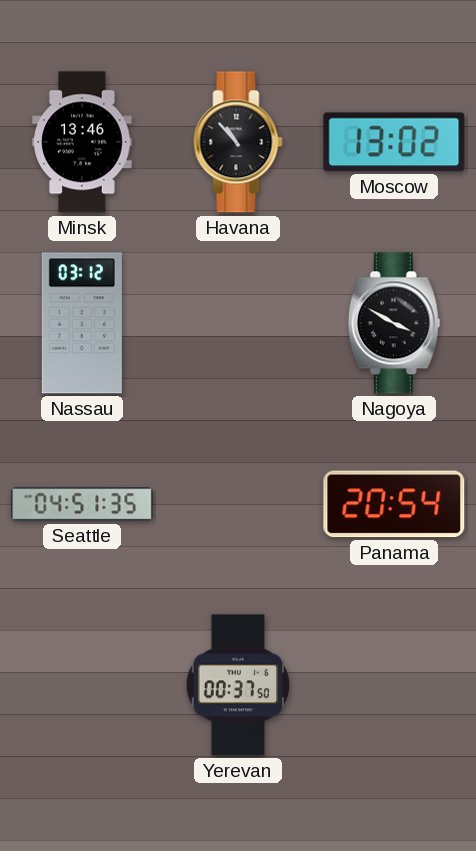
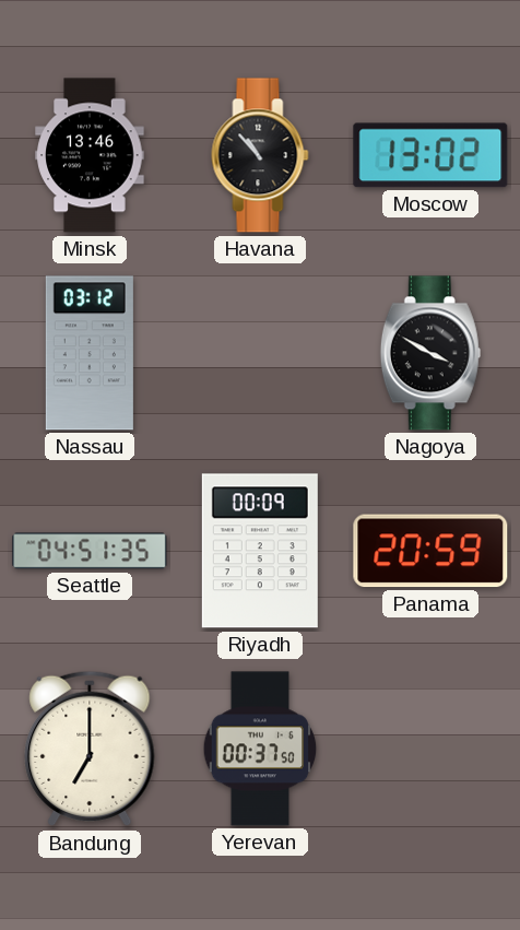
Riyadh: none -> 00:09
Panama: 20:54 -> 20:59
Bandung: none -> 7:00
